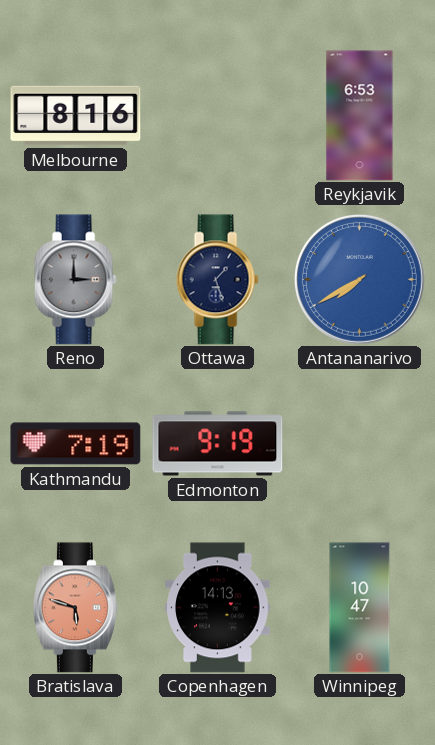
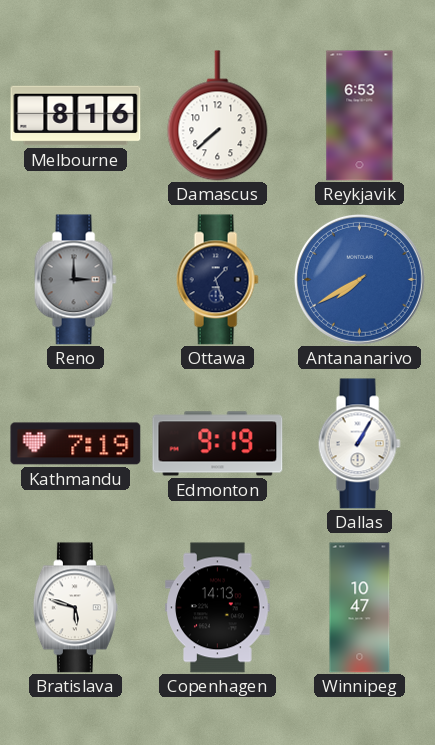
Damascus: none -> 7:38
Dallas: none -> 1:05
Bratislava dial: salmon -> white
